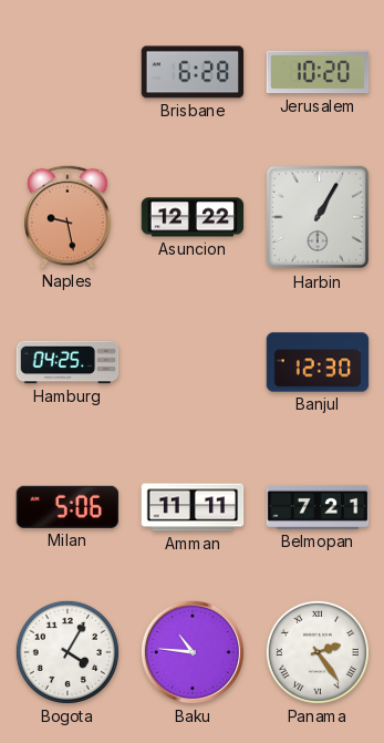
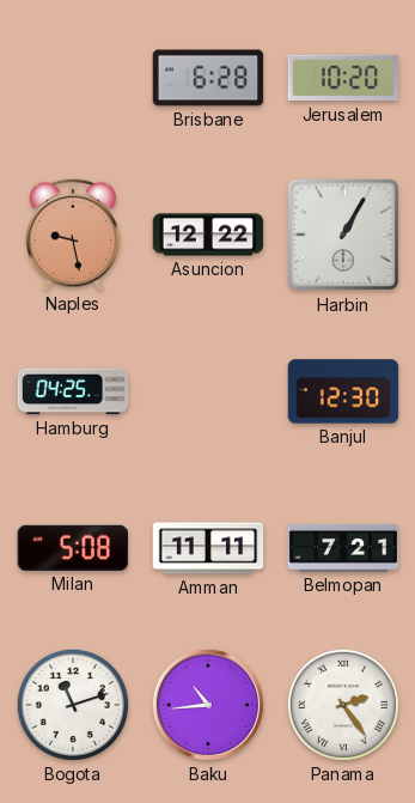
Milan: 5:06 -> 5:08
Bogota: 4:05 -> 11:12
Baku: 10:46 -> 10:44
